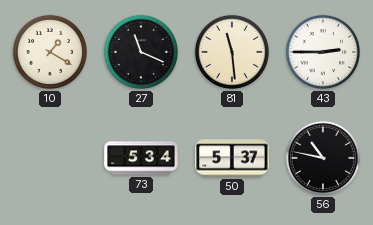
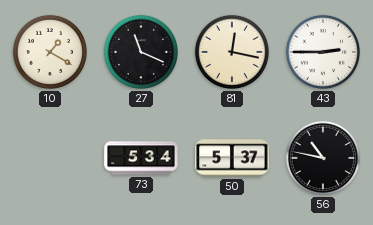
81: 11:29 -> 12:17
